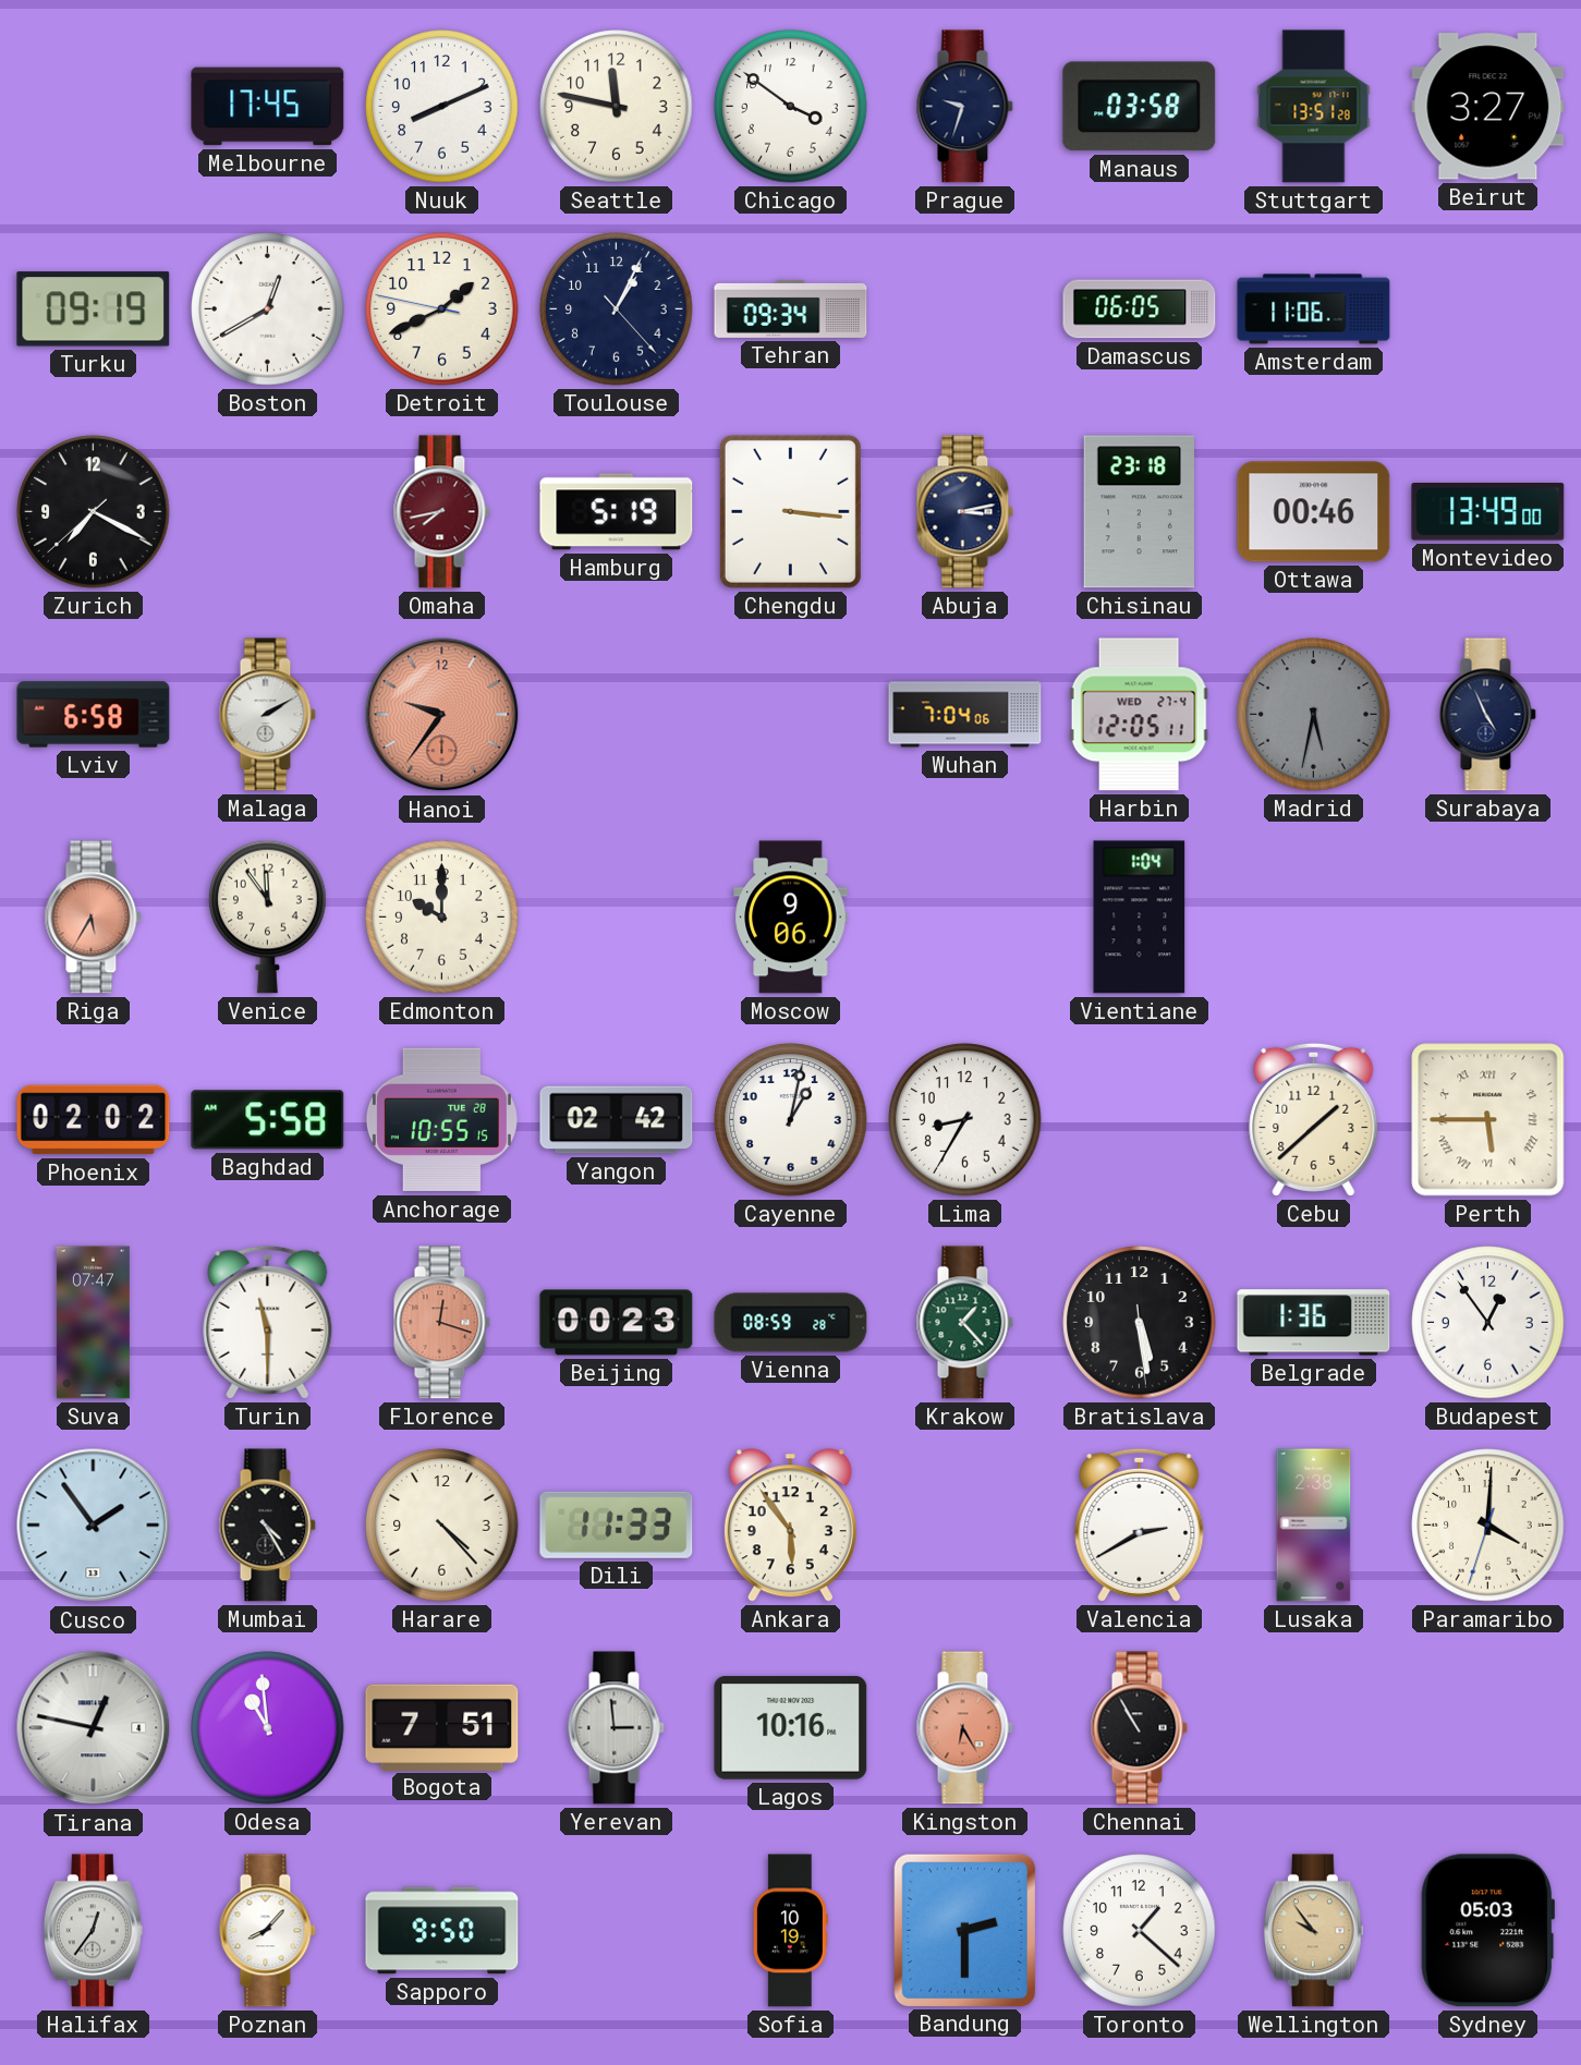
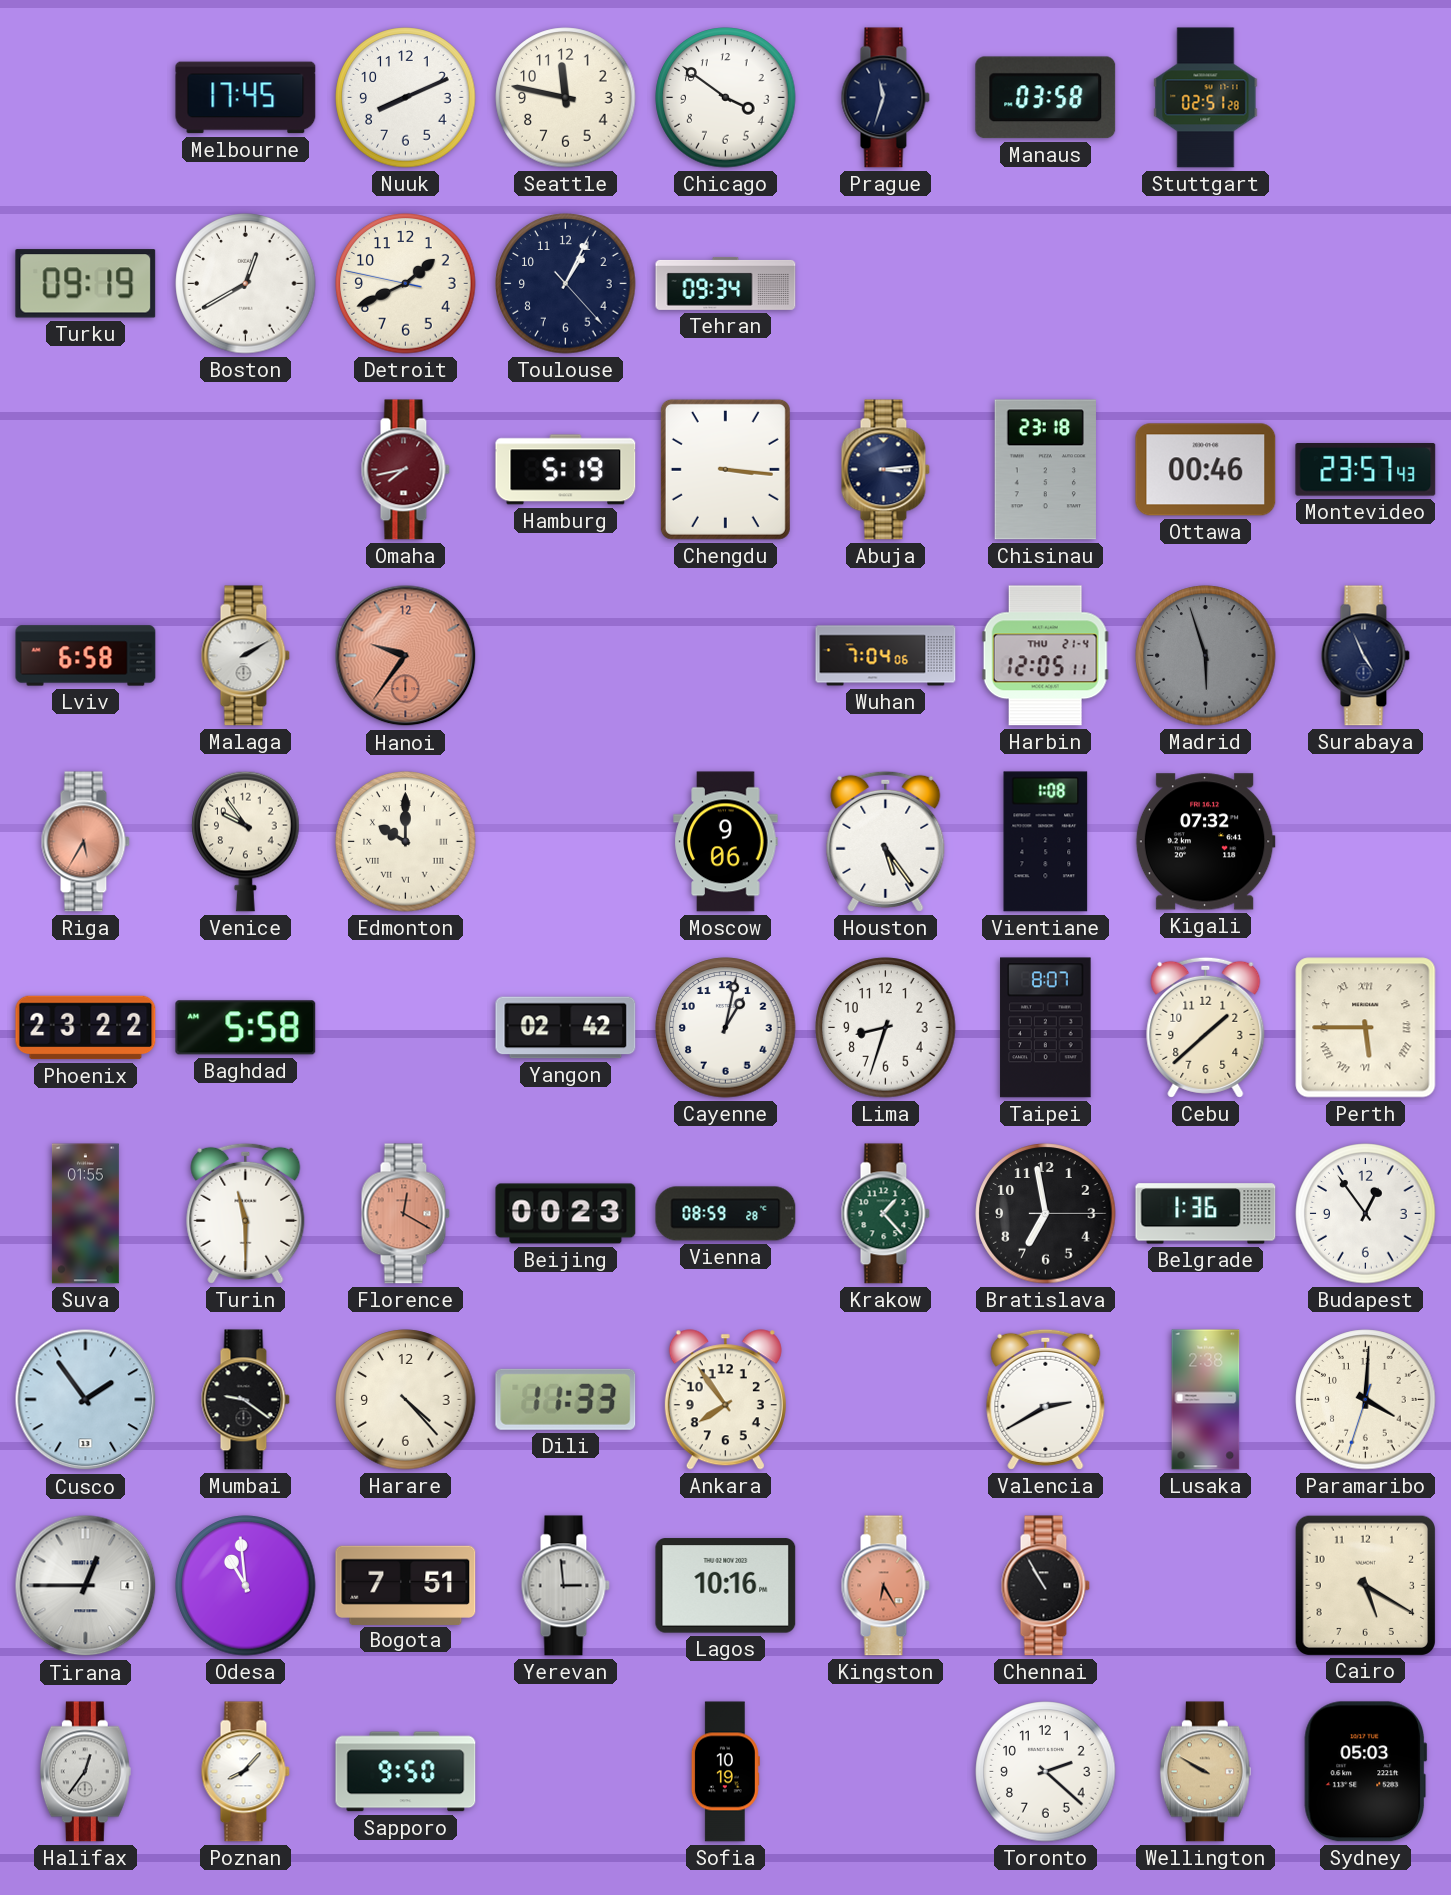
Prague: 9:33 -> 11:33
Stuttgart: 13:51 -> 02:51
Beirut: 3:27 -> none
Damascus: 06:05 -> none
Amsterdam: 11:06 -> none
Zurich: 7:19 -> none
Abuja: 3:13 -> 3:14
Montevideo: 13:49 -> 23:57
Harbin date: WED 27-4 -> THU 21-4
Madrid: 5:32 -> 5:57
Venice: 11:54 -> 9:54
Edmonton numerals: Arabic -> Roman
Houston: none -> 5:24
Vientiane: 1:04 -> 1:08
Kigali: none -> 07:32
Phoenix: 02:02 -> 23:22
Anchorage: 10:55 -> none
Lima: 8:35 -> 8:33
Taipei: none -> 8:07
Suva: 07:47 -> 01:55
Florence: 12:18 -> 12:20
Bratislava: 5:28 -> 6:58
Mumbai: 4:25 -> 9:21
Ankara: 5:54 -> 7:54
Tirana: 12:47 -> 12:45
Cairo: none -> 5:20
Bandung: 2:30 -> none
Toronto: 1:22 -> 2:22
Wellington: 9:54 -> 9:50
